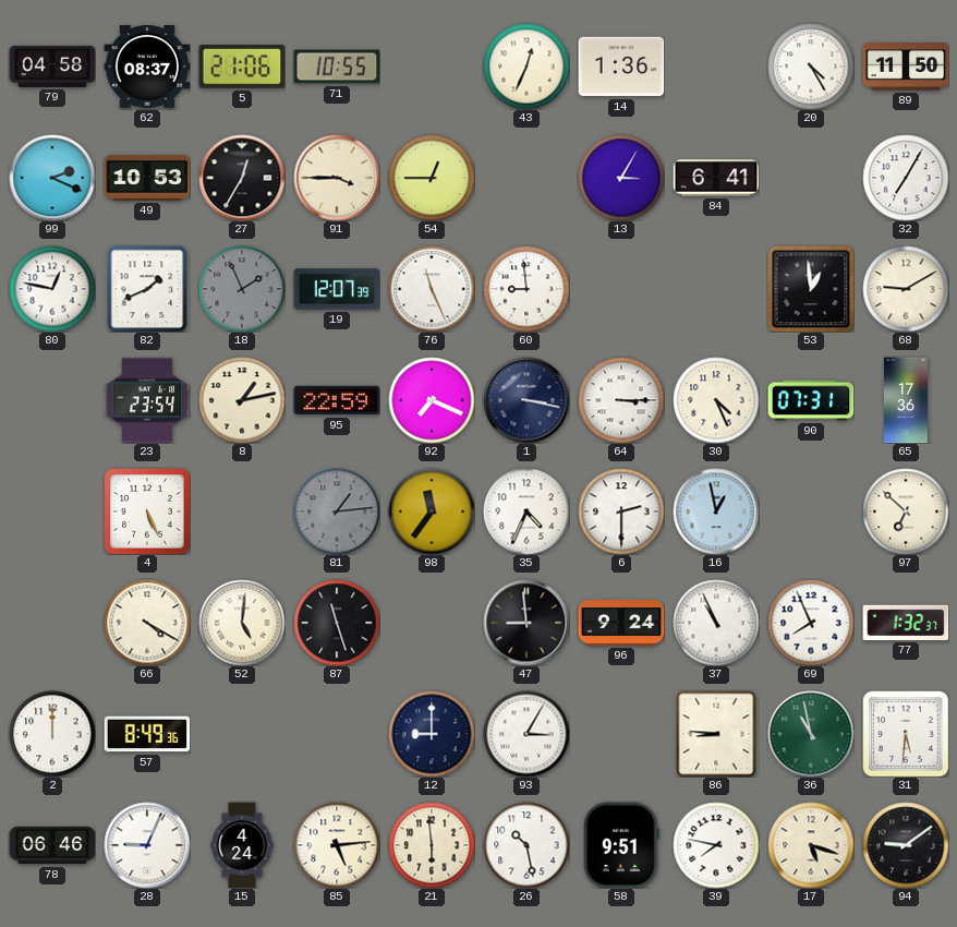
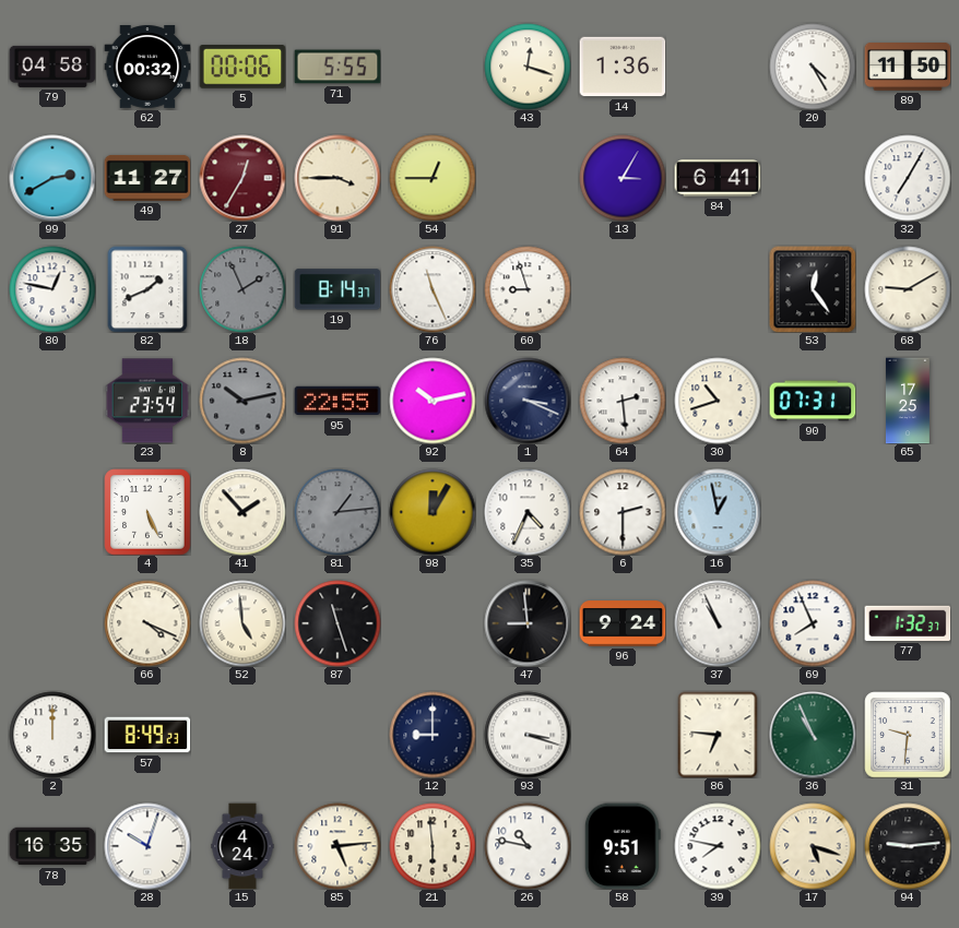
62: 08:37 -> 00:32
5: 21:06 -> 00:06
71: 10:55 -> 5:55
43: 12:34 -> 12:18
99: 2:19 -> 2:40
49: 10:53 -> 11:27
27 dial: black -> burgundy
19: 12:07 -> 8:14
60: 8:59 -> 8:57
53: 12:59 -> 12:24
8: 1:13 -> 10:13
8 dial: cream -> grey
95: 22:59 -> 22:55
92: 7:19 -> 10:13
1: 3:17 -> 3:19
64: 3:15 -> 2:29
30: 4:26 -> 10:42
65: 17:36 -> 17:25
41: none -> 1:53
98: 11:36 -> 12:05
97: 6:52 -> none
66: 4:20 -> 4:19
52: 5:01 -> 4:59
57: 8:49:36 -> 8:49:23
93: 3:05 -> 3:18
86: 8:46 -> 6:46
36: 10:58 -> 10:56
31: 5:31 -> 9:31
78: 06:46 -> 16:35
28: 9:04 -> 10:03
26: 10:28 -> 10:47
94: 9:09 -> 9:14
